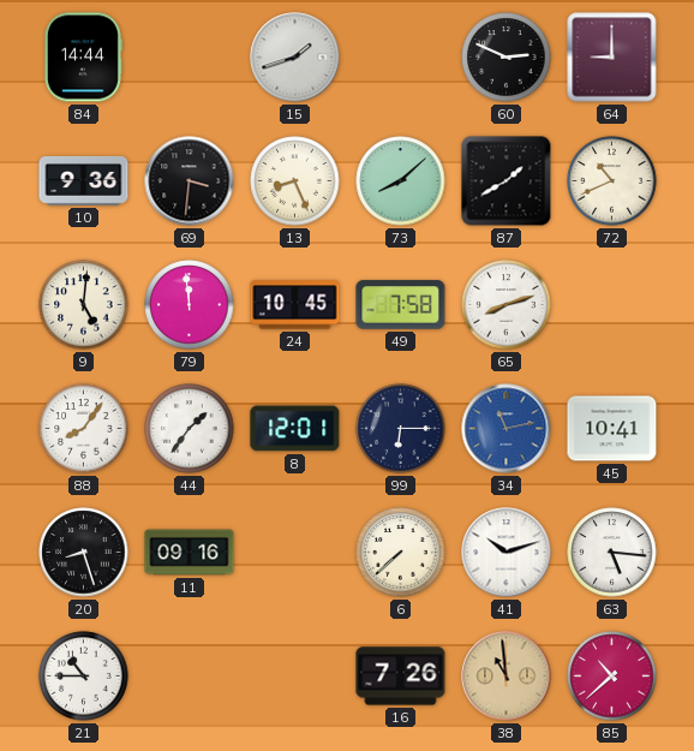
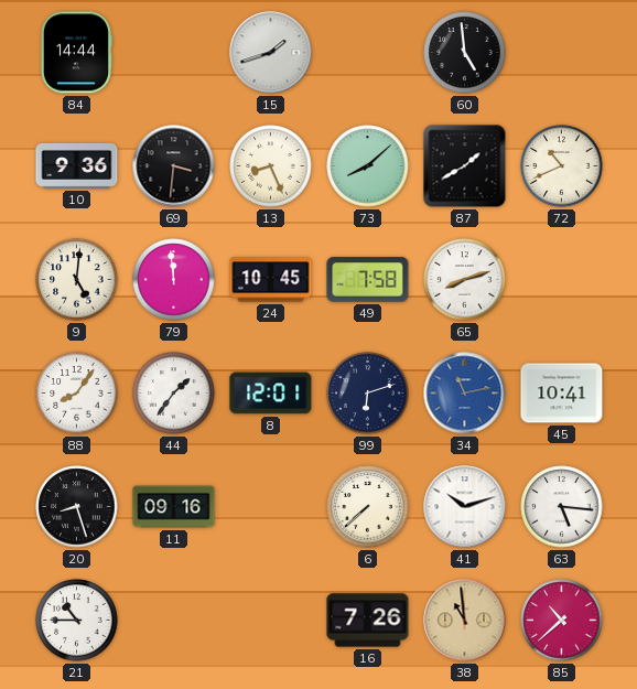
60: 2:49 -> 4:59
64: 9:00 -> none
99: 6:15 -> 6:12
